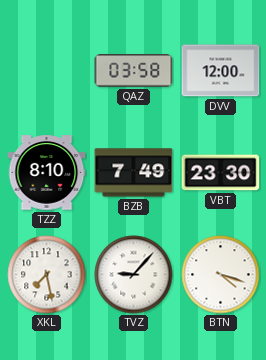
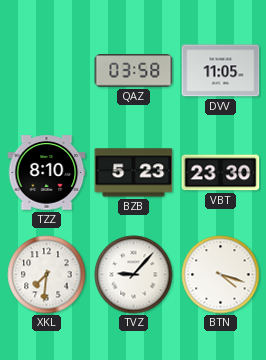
DVV: 12:00 -> 11:05
BZB: 7:49 -> 5:23
XKL: 7:28 -> 7:31
